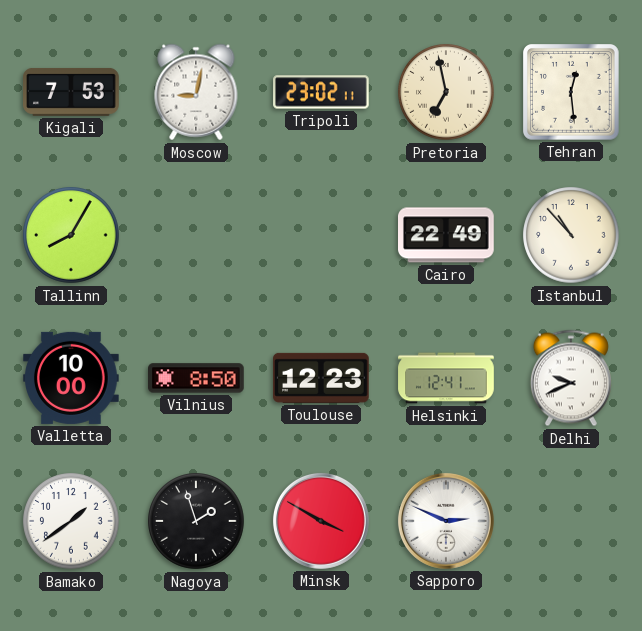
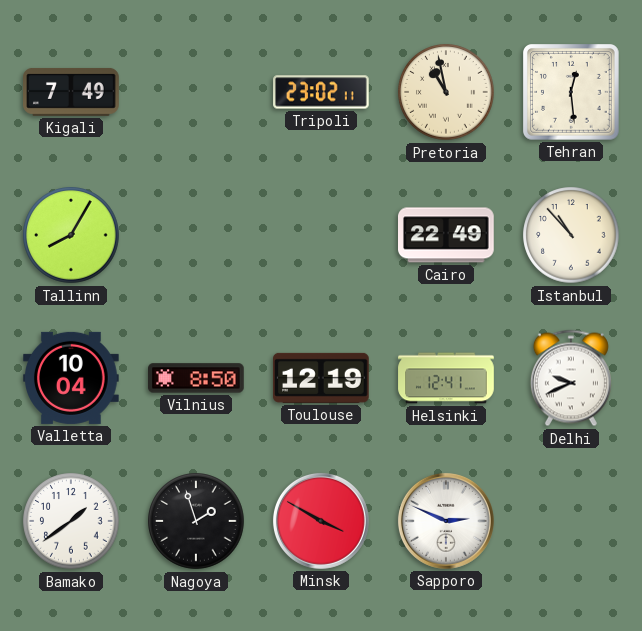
Kigali: 7:53 -> 7:49
Moscow: 9:02 -> none
Pretoria: 6:58 -> 10:58
Valletta: 10:00 -> 10:04
Toulouse: 12:23 -> 12:19
